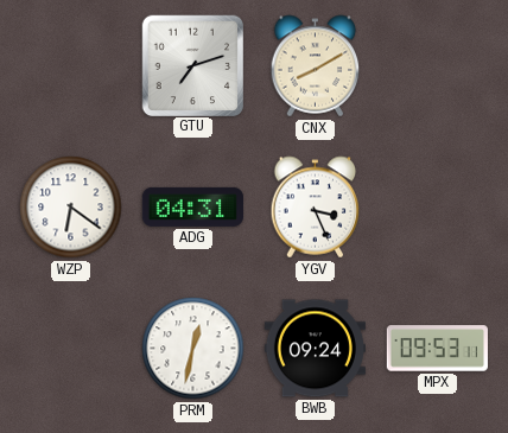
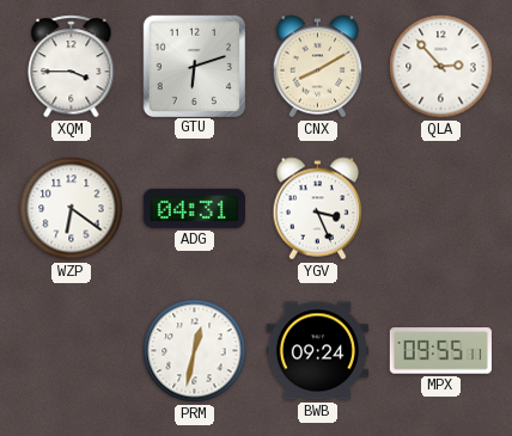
XQM: none -> 3:45
GTU: 7:12 -> 6:12
QLA: none -> 2:53
MPX: 09:53 -> 09:55
